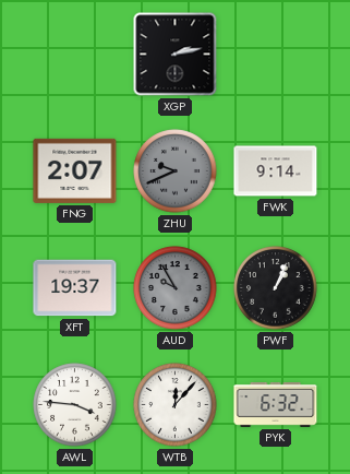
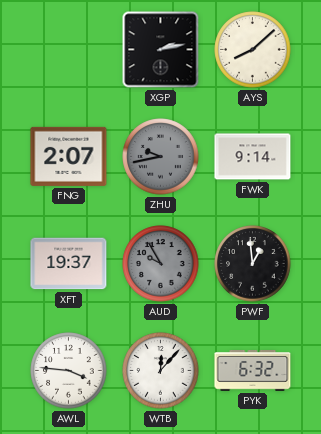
AYS: none -> 8:08
ZHU: 9:41 -> 9:43
PWF: 1:04 -> 12:59
